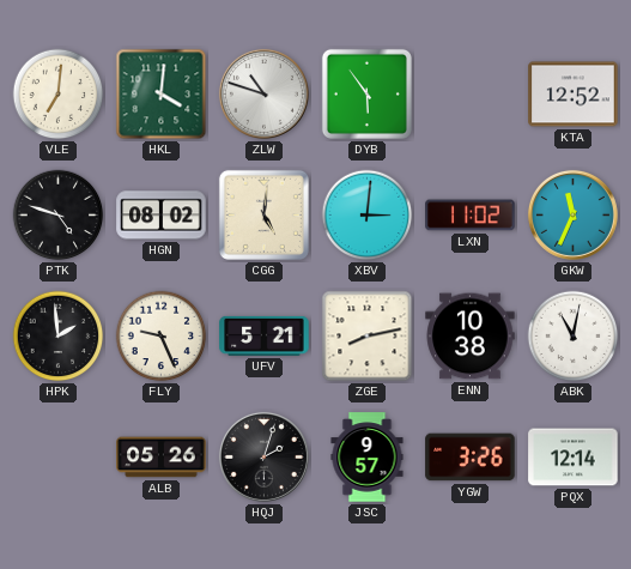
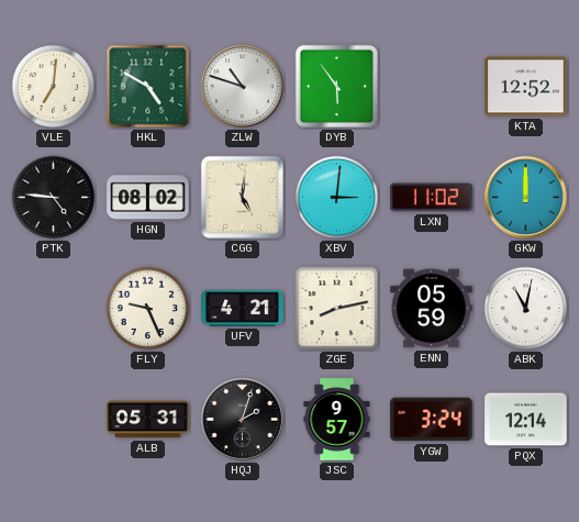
HKL: 4:01 -> 4:50
PTK: 4:48 -> 4:46
GKW: 11:34 -> 12:00
HPK: 1:59 -> none
UFV: 5:21 -> 4:21
ENN: 10:38 -> 05:59
ALB: 05:26 -> 05:31
YGW: 3:26 -> 3:24
